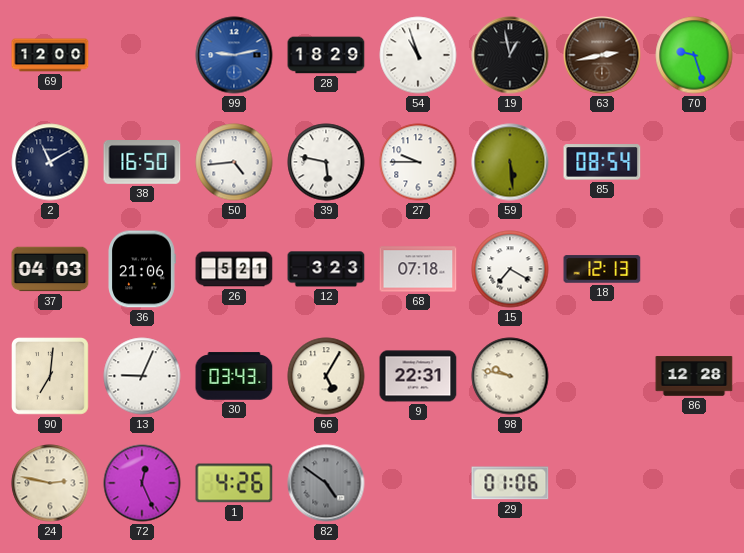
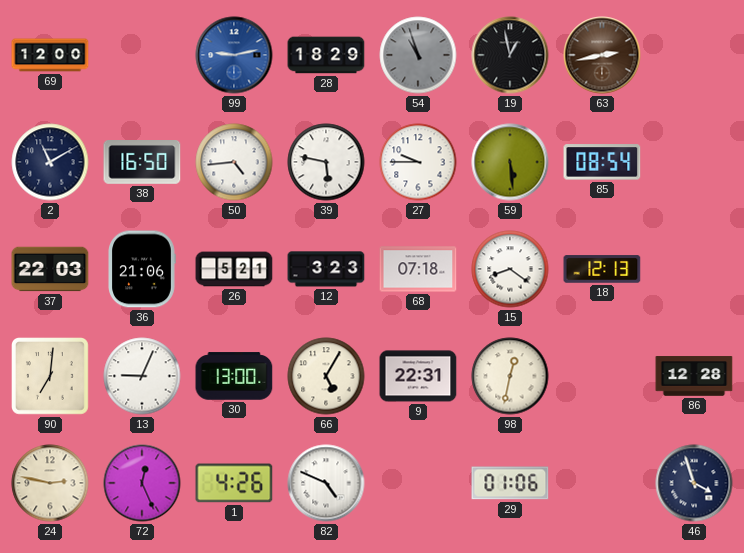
54 dial: white -> grey
70: 9:27 -> none
37: 04:03 -> 22:03
15: 7:20 -> 8:21
30: 03:43 -> 13:00
98: 9:47 -> 12:32
82: 4:51 -> 4:49
82 dial: grey -> white
46: none -> 3:57
